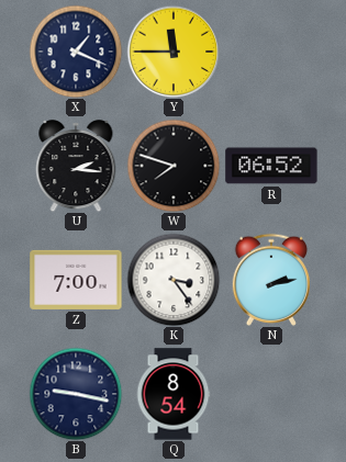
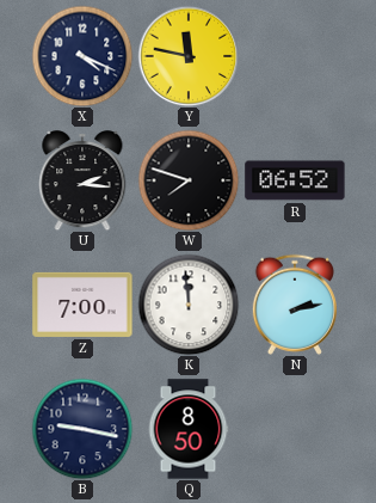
X: 1:19 -> 4:19
Y: 11:45 -> 11:47
K: 3:24 -> 11:59
Q: 8:54 -> 8:50
